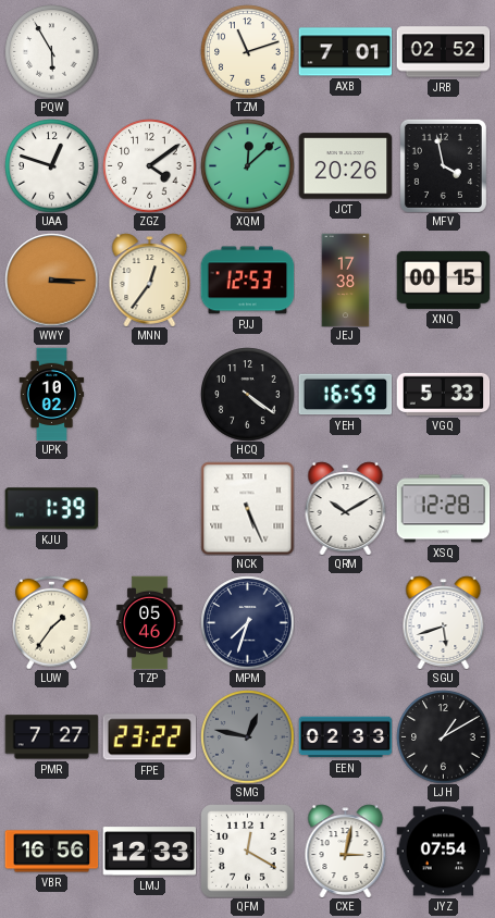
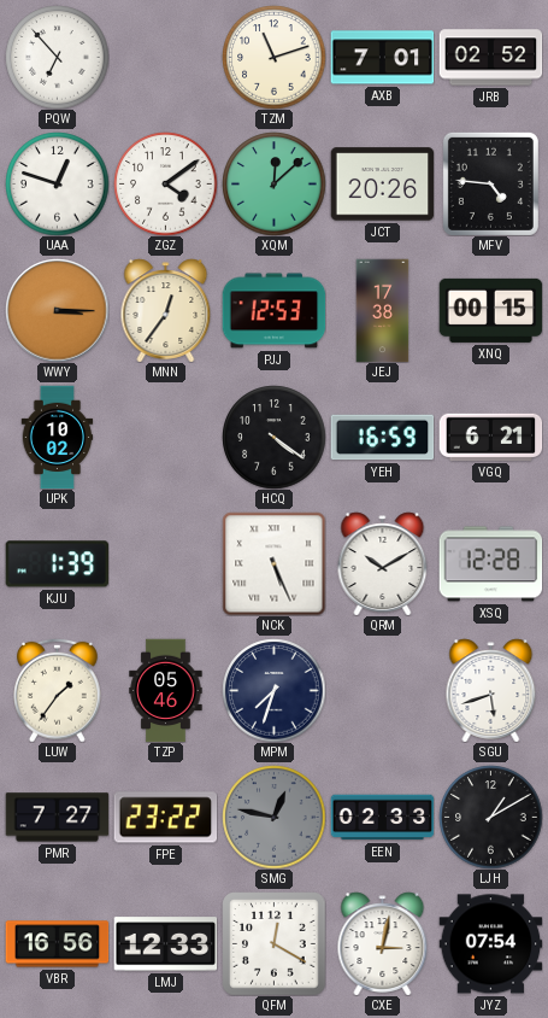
PQW: 5:55 -> 6:53
MFV: 3:58 -> 4:46
VGQ: 5:33 -> 6:21
